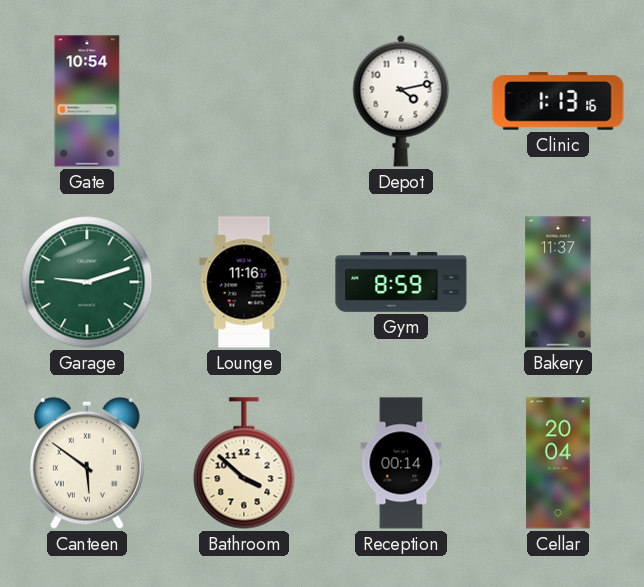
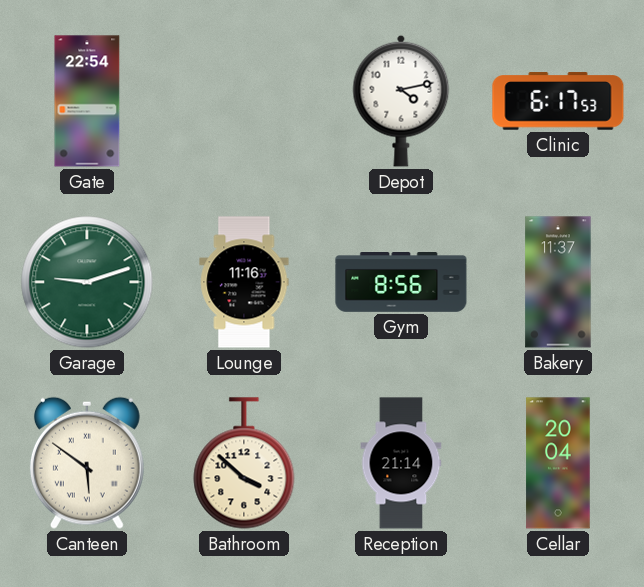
Gate: 10:54 -> 22:54
Clinic: 1:13 -> 6:17
Gym: 8:59 -> 8:56
Reception: 00:14 -> 21:14
